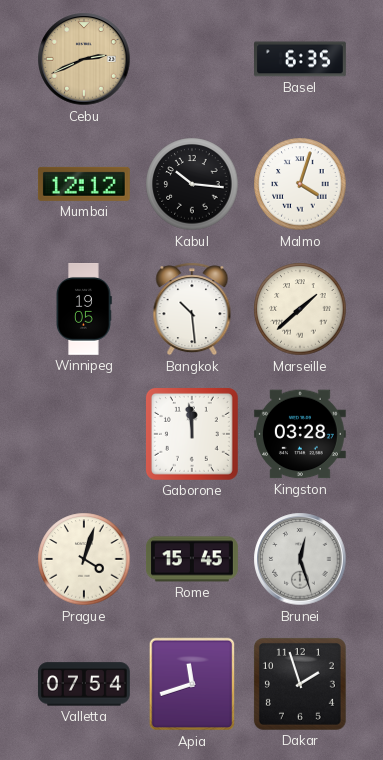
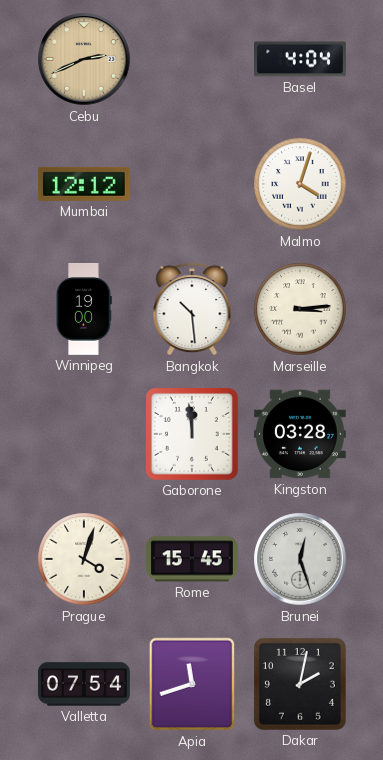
Basel: 6:35 -> 4:04
Kabul: 10:16 -> none
Winnipeg: 19:05 -> 19:00
Marseille: 1:38 -> 3:14
Dakar: 1:57 -> 2:02
